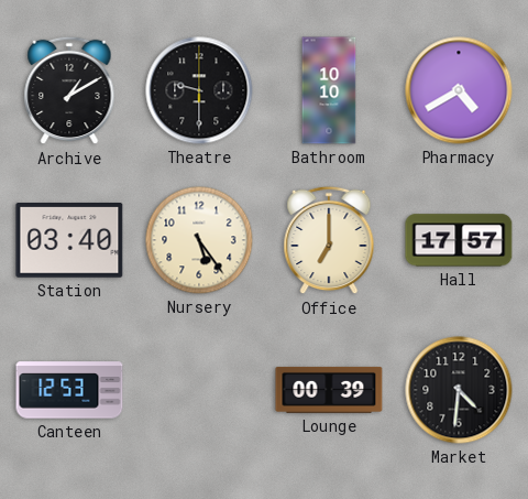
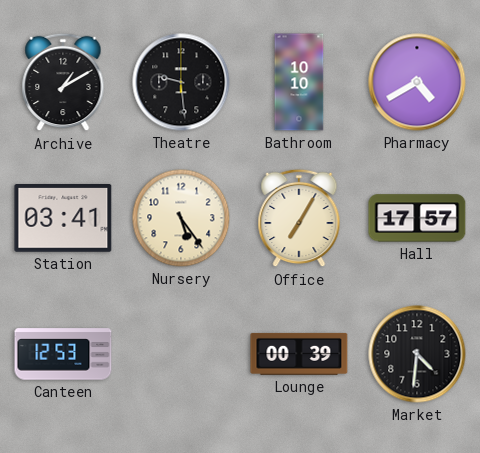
Theatre: 9:30 -> 9:29
Station: 03:40 -> 03:41
Office: 7:00 -> 7:05
